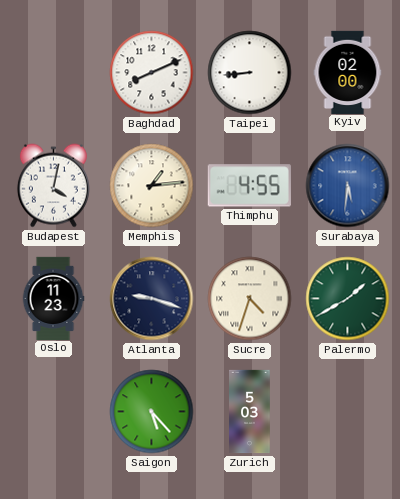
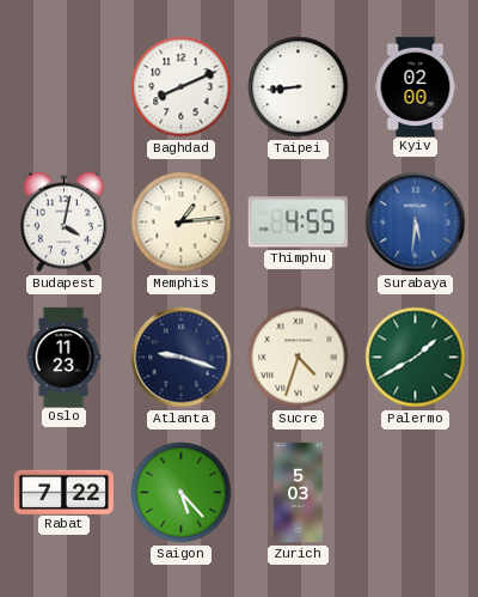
Rabat: none -> 7:22
